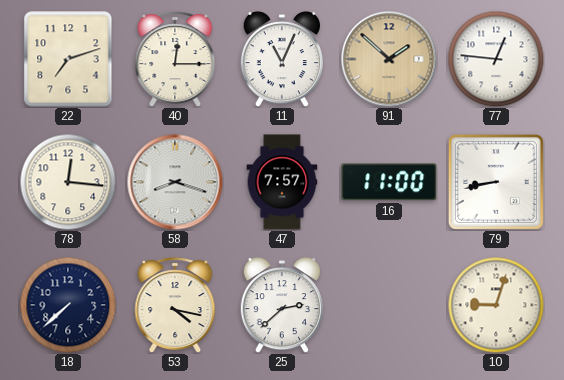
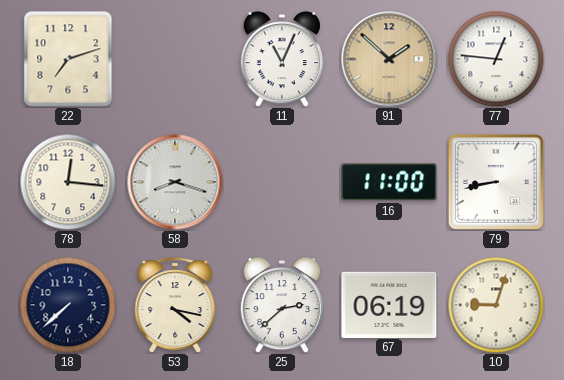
40: 12:15 -> none
47: 7:57 -> none
67: none -> 06:19
